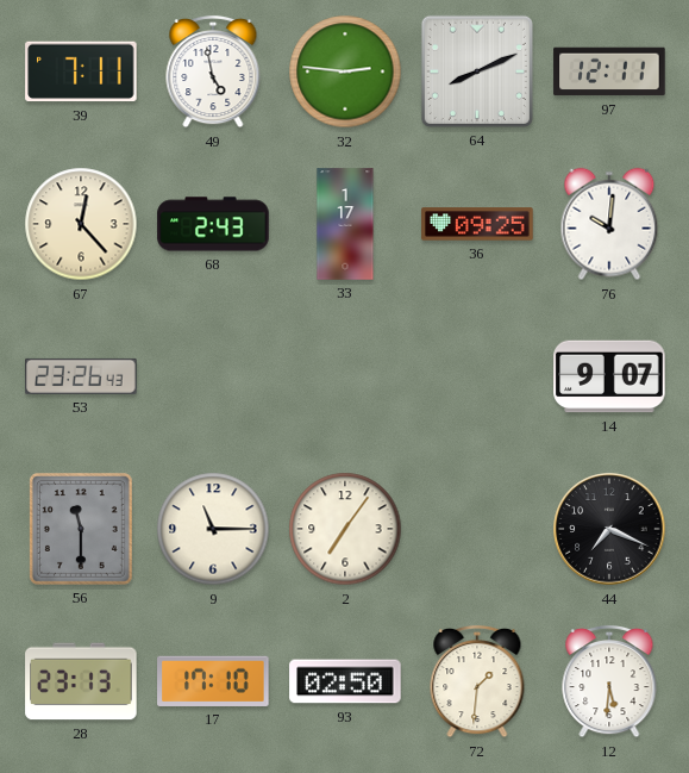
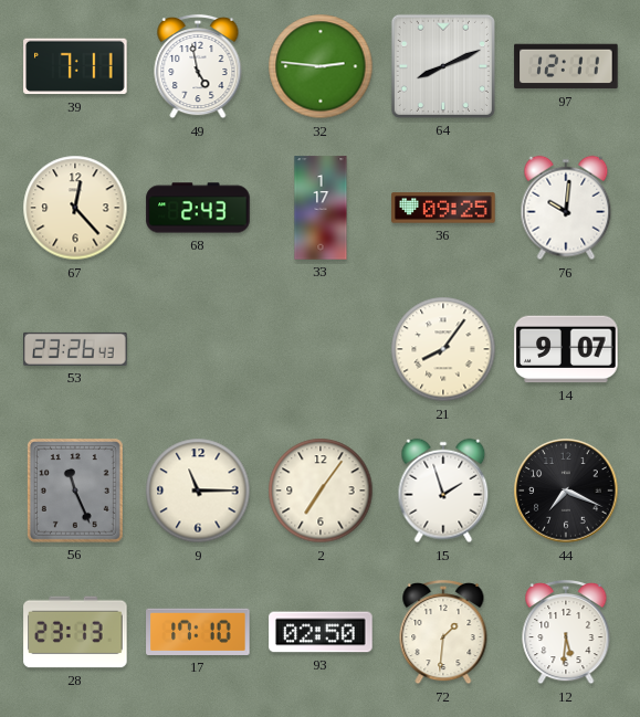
21: none -> 8:06
56: 11:30 -> 11:26
15: none -> 1:57
